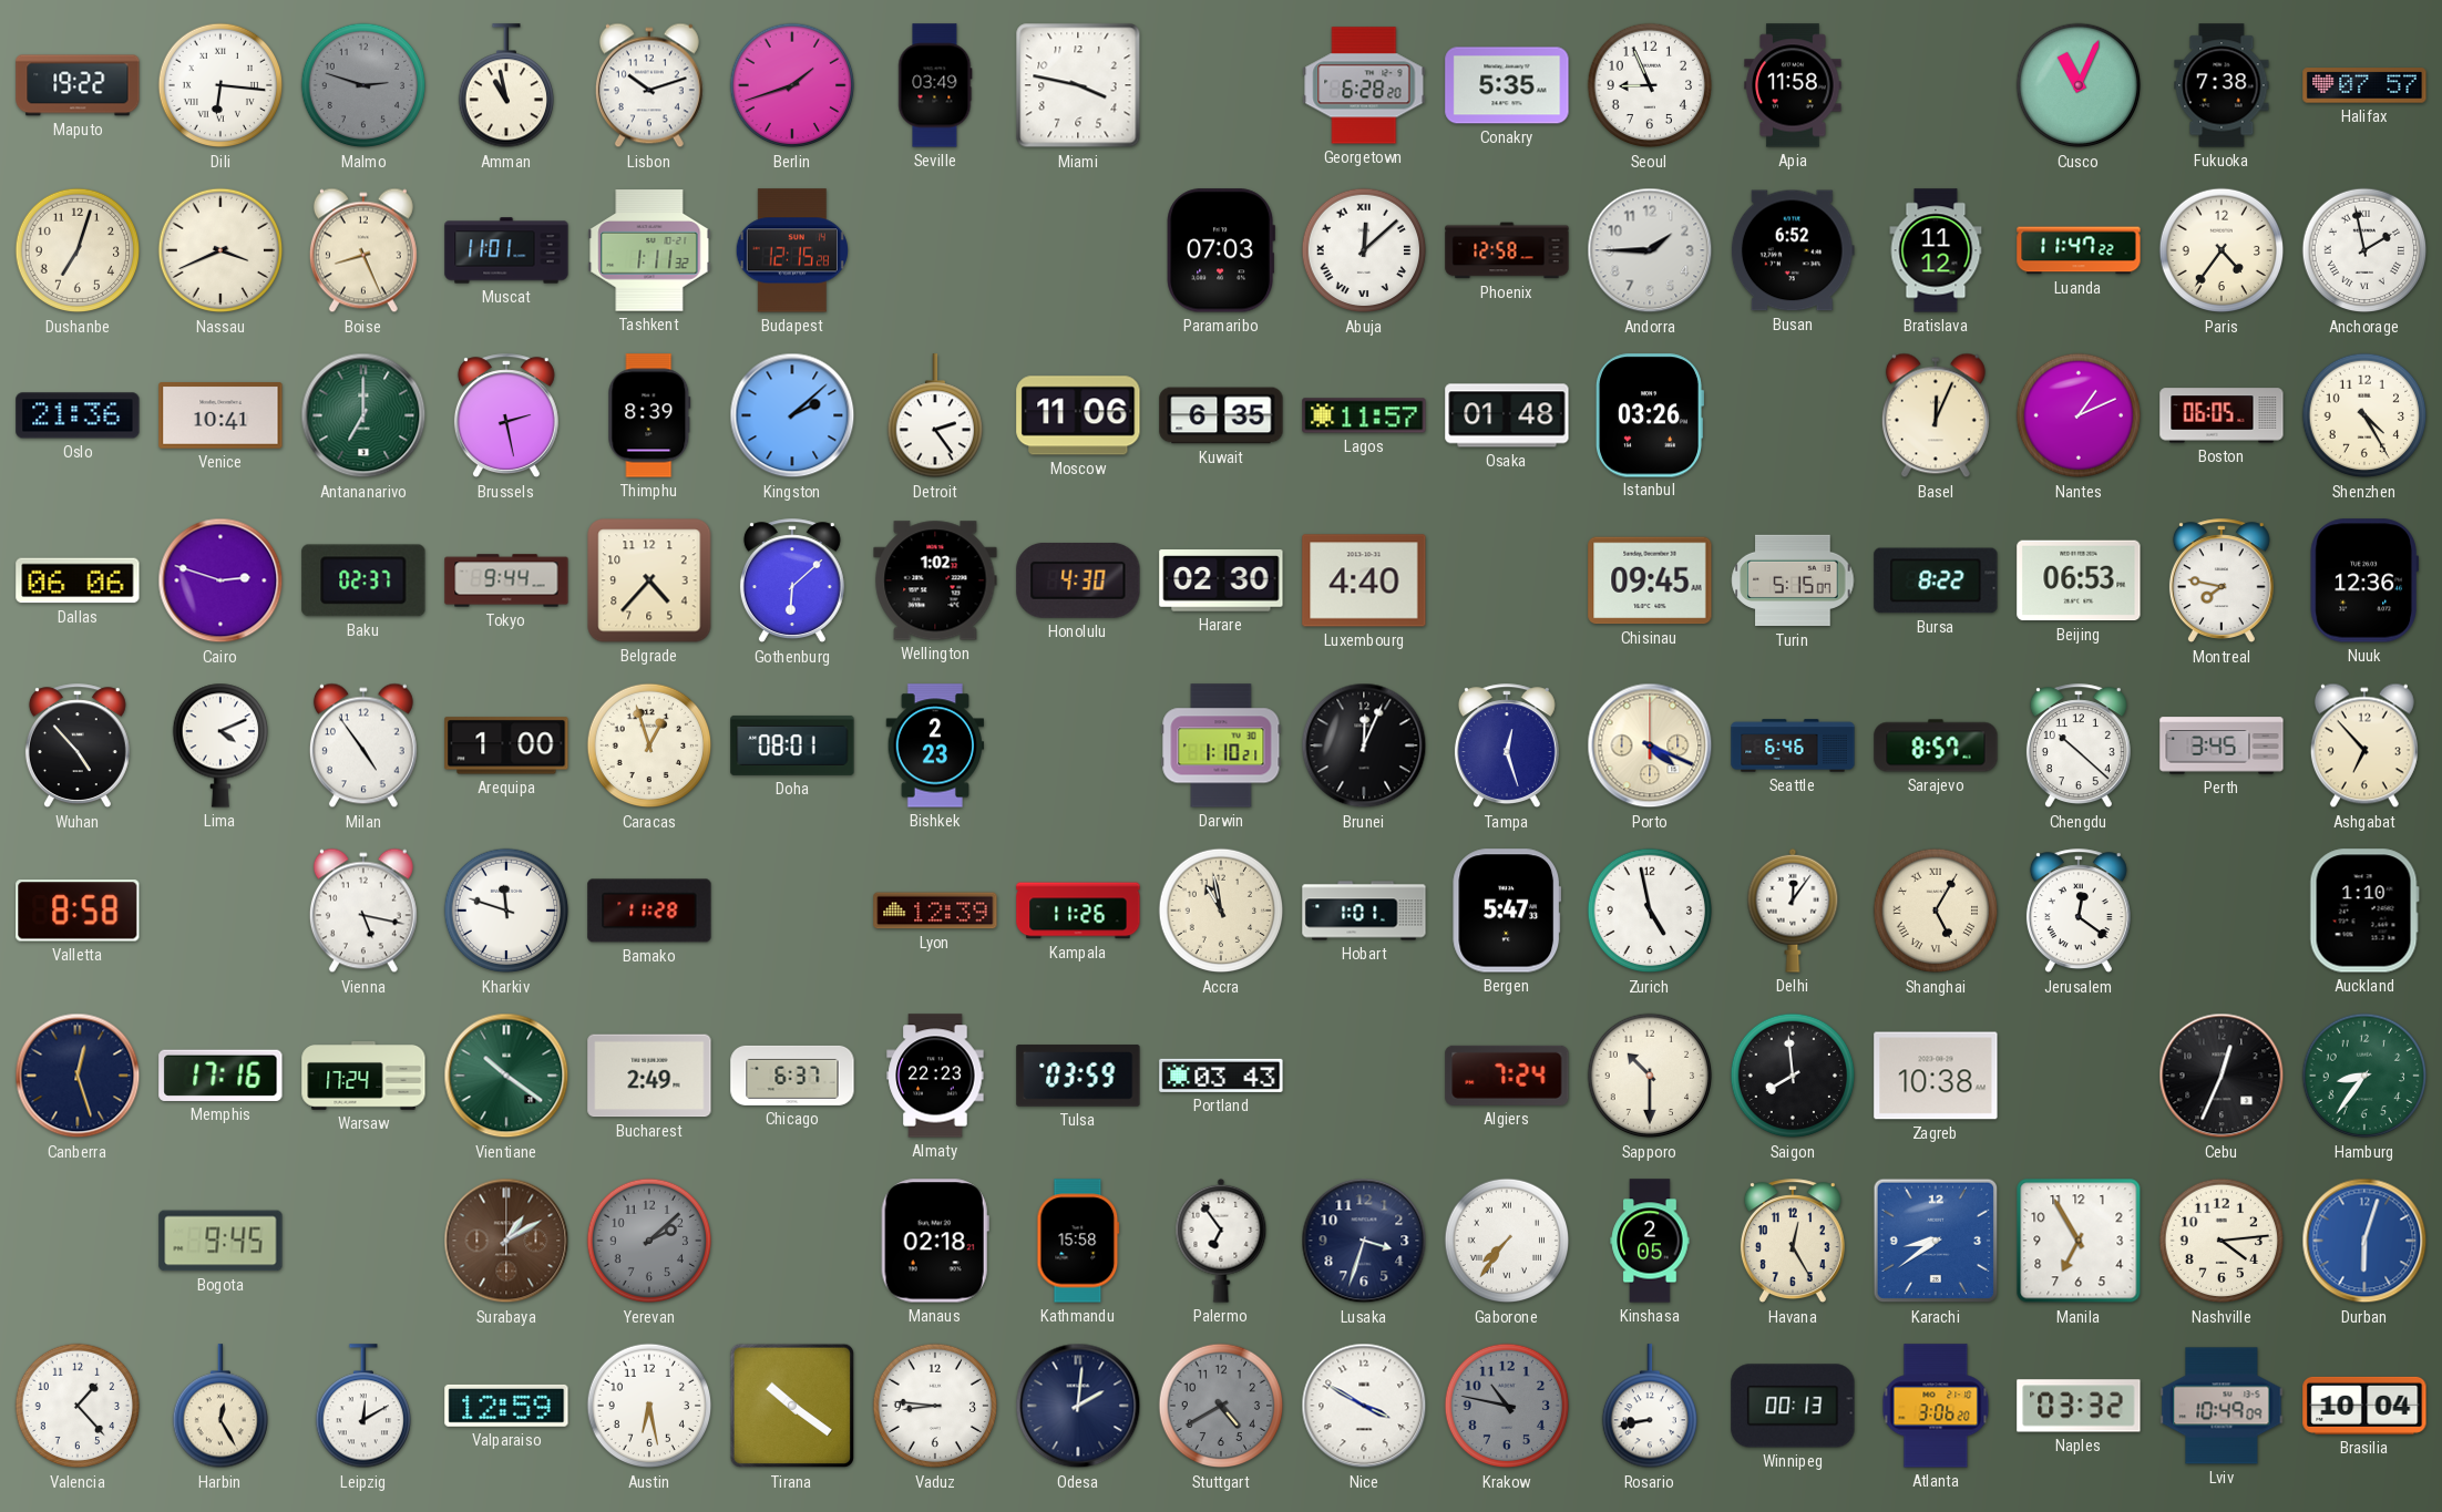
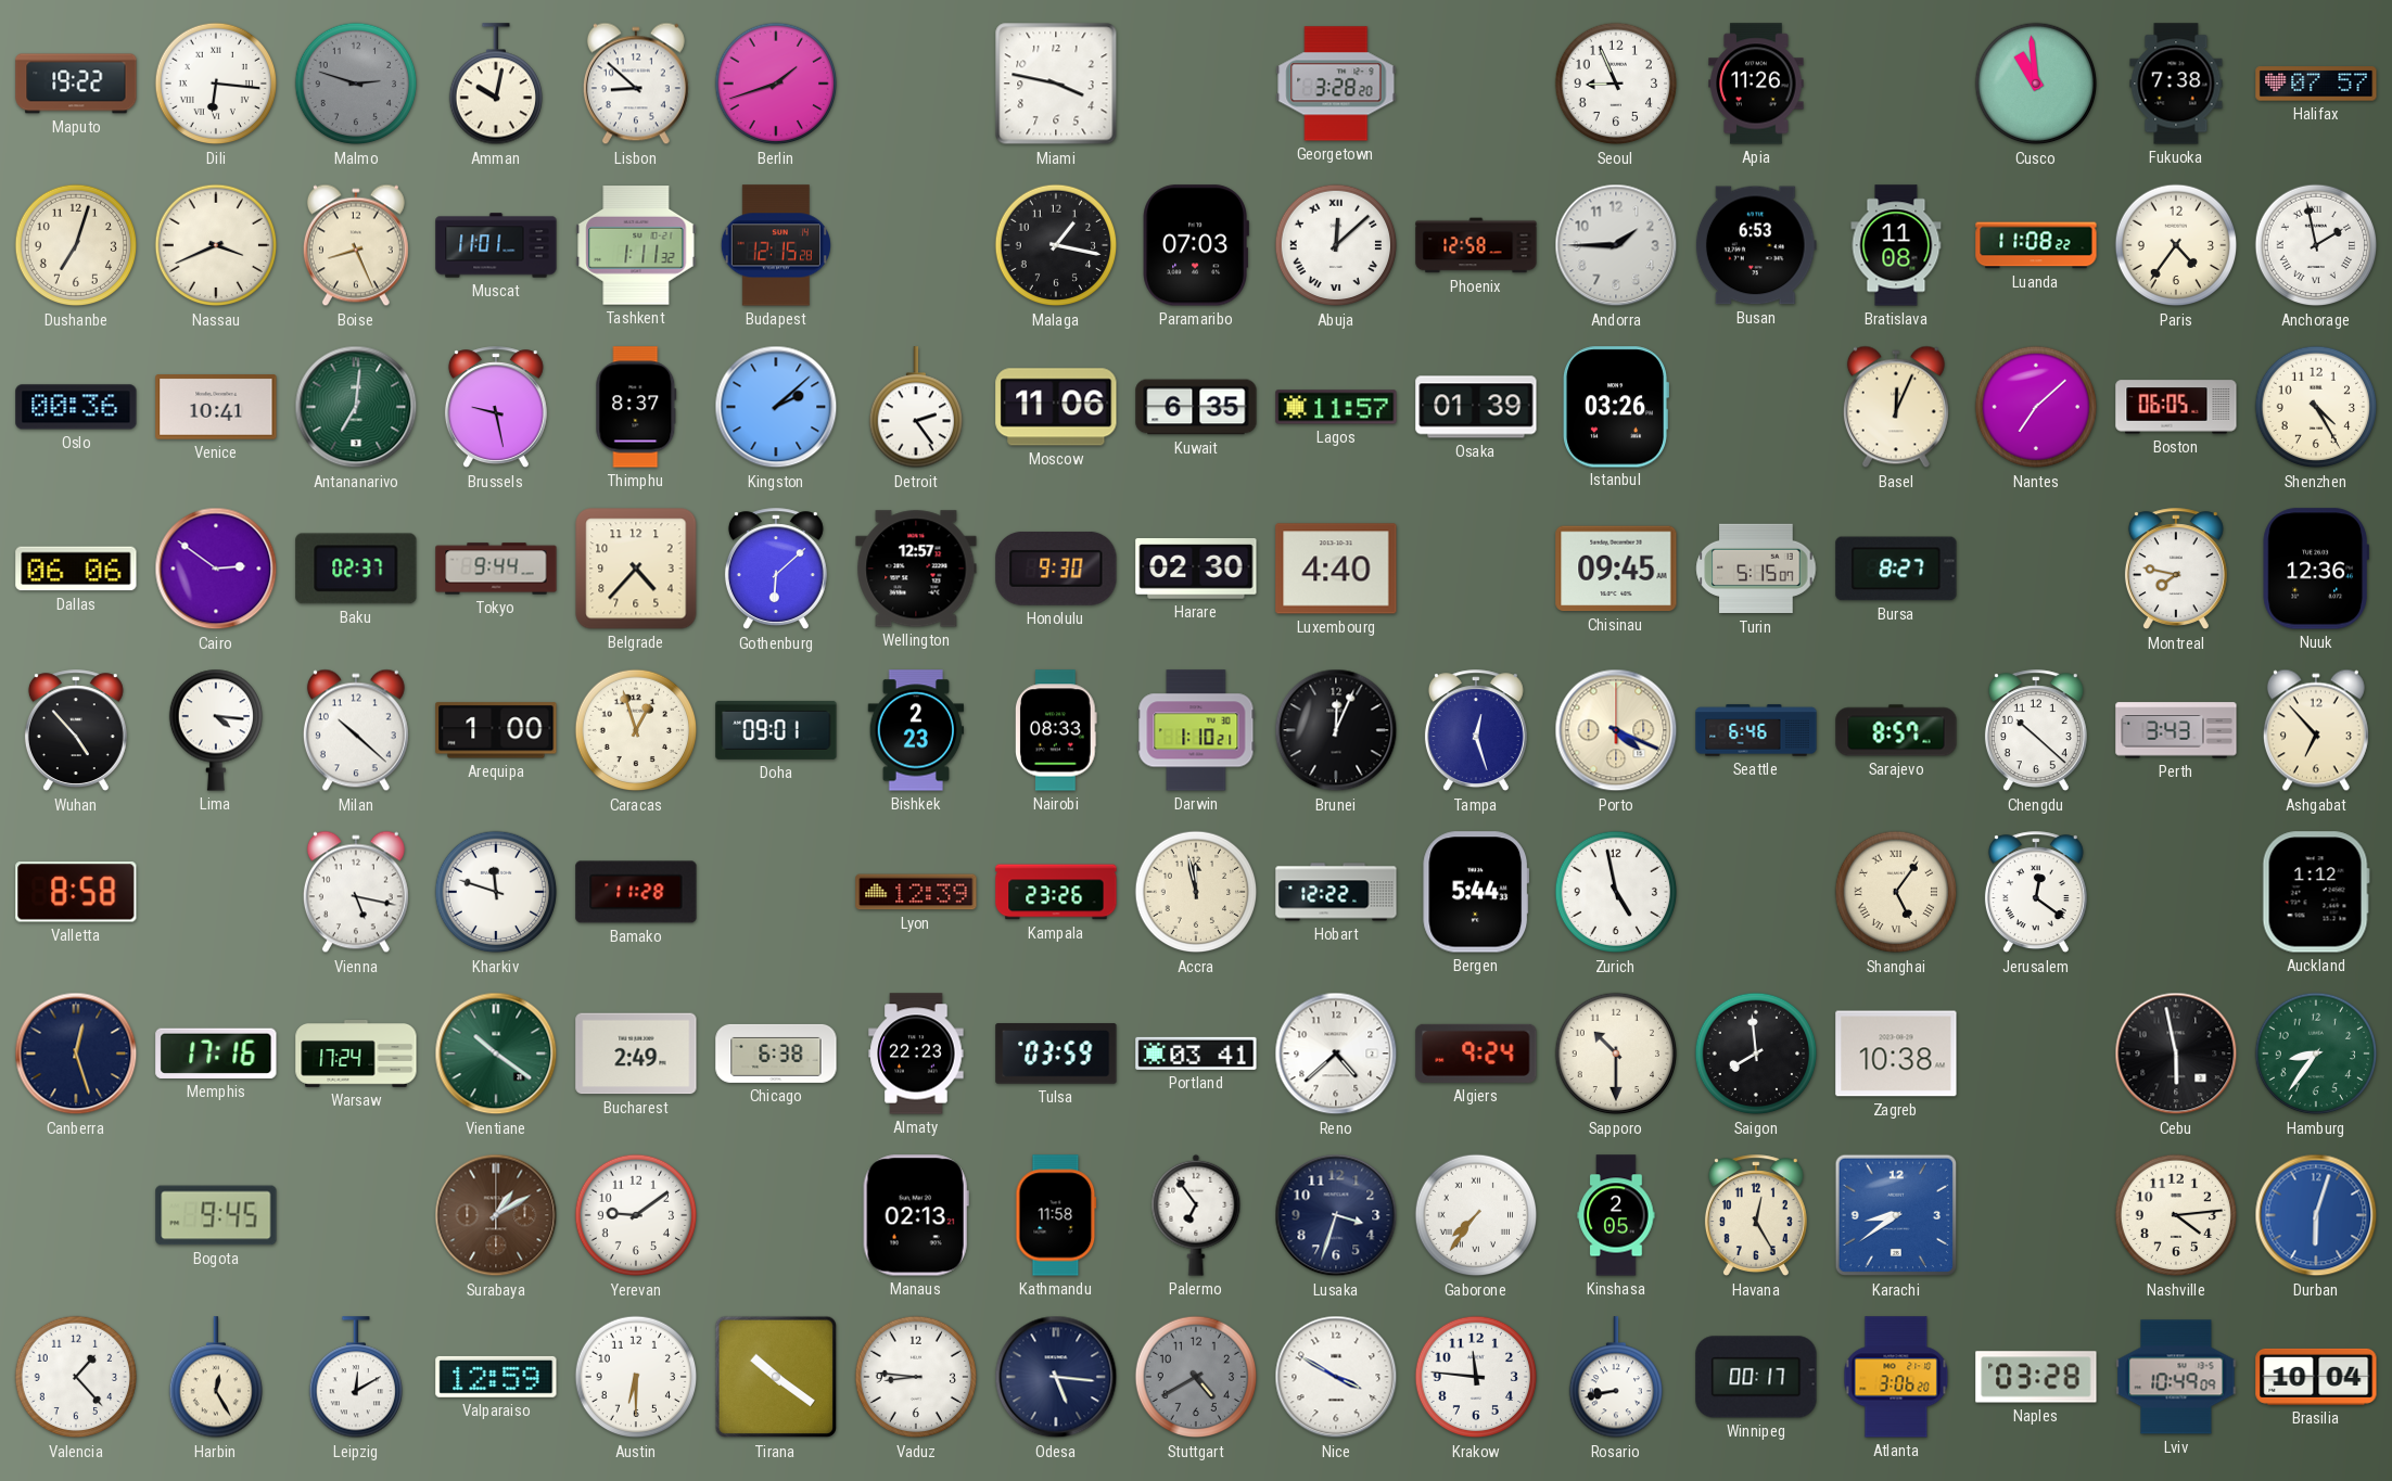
Amman: 10:58 -> 10:02
Lisbon: 10:12 -> 8:52
Seville: 03:49 -> none
Georgetown: 6:28 -> 3:28
Conakry: 5:35 -> none
Apia: 11:58 -> 11:26
Cusco: 11:04 -> 10:59
Malaga: none -> 1:17
Busan: 6:52 -> 6:53
Bratislava: 11:12 -> 11:08
Luanda: 11:47 -> 11:08
Oslo: 21:36 -> 00:36
Antananarivo: 7:00 -> 7:01
Brussels: 2:28 -> 9:28
Thimphu: 8:39 -> 8:37
Osaka: 01:48 -> 01:39
Nantes: 1:11 -> 7:08
Cairo: 2:48 -> 2:51
Wellington: 1:02 -> 12:57
Honolulu: 4:30 -> 9:30
Bursa: 8:22 -> 8:27
Beijing: 06:53 -> none
Lima: 4:11 -> 4:16
Milan: 4:54 -> 10:22
Doha: 08:01 -> 09:01
Nairobi: none -> 08:33
Perth: 3:45 -> 3:43
Kampala: 11:26 -> 23:26
Accra: 10:58 -> 11:58
Hobart: 1:01 -> 12:22
Bergen: 5:47 -> 5:44
Delhi: 12:06 -> none
Shanghai: 5:05 -> 5:06
Auckland: 1:10 -> 1:12
Chicago: 6:37 -> 6:38
Portland: 03:43 -> 03:41
Reno: none -> 4:38
Algiers: 7:24 -> 9:24
Cebu: 12:34 -> 5:58
Yerevan: 2:08 -> 9:09
Yerevan dial: grey -> white
Manaus: 02:18 -> 02:13
Kathmandu: 15:58 -> 11:58
Manila: 6:55 -> none
Austin: 6:28 -> 6:30
Odesa: 2:01 -> 5:16
Krakow: 10:47 -> 11:46
Krakow dial: grey -> white
Winnipeg: 00:13 -> 00:17
Naples: 03:32 -> 03:28
